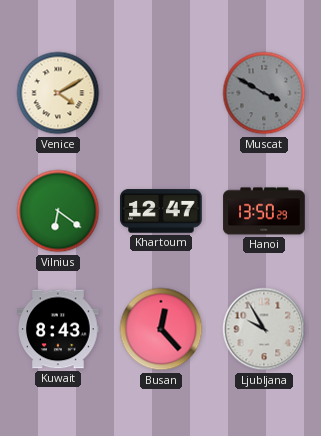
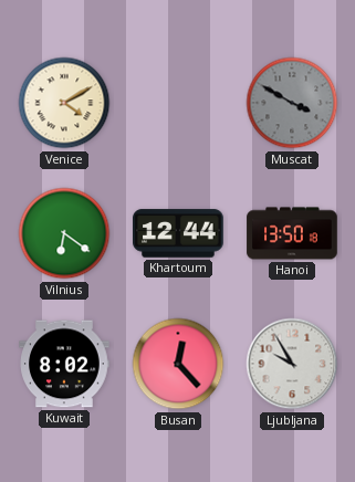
Khartoum: 12:47 -> 12:44
Hanoi: 13:50:29 -> 13:50:18
Kuwait: 8:43 -> 8:02
